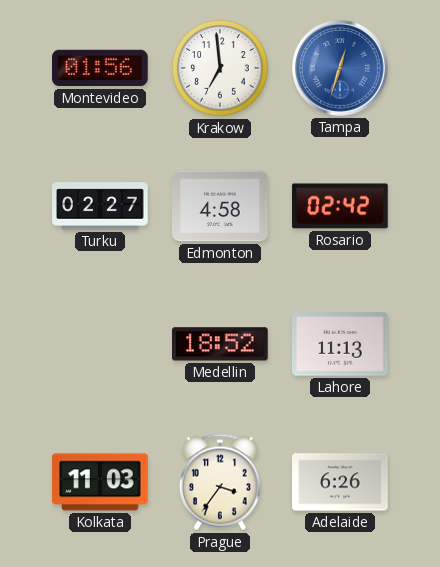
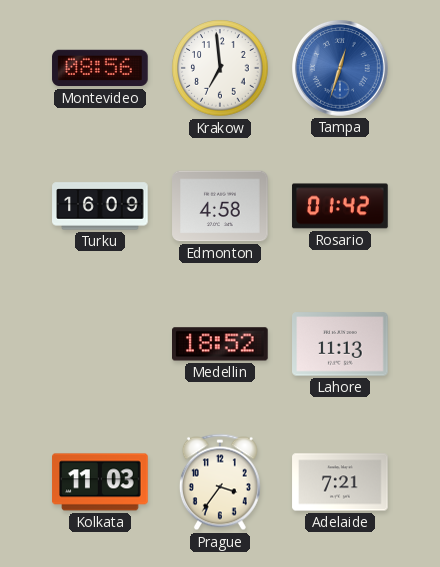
Montevideo: 01:56 -> 08:56
Turku: 02:27 -> 16:09
Rosario: 02:42 -> 01:42
Adelaide: 6:26 -> 7:21
